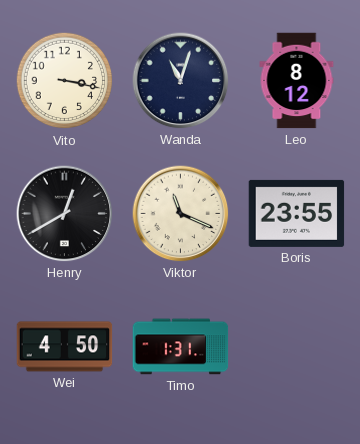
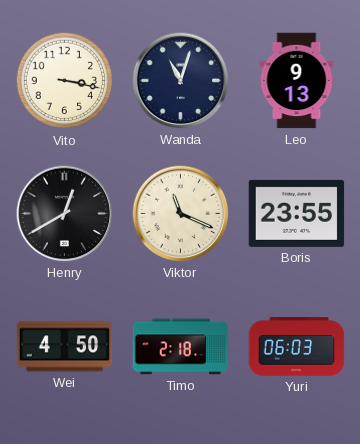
Leo: 8:12 -> 9:13
Timo: 1:31 -> 2:18
Yuri: none -> 06:03
